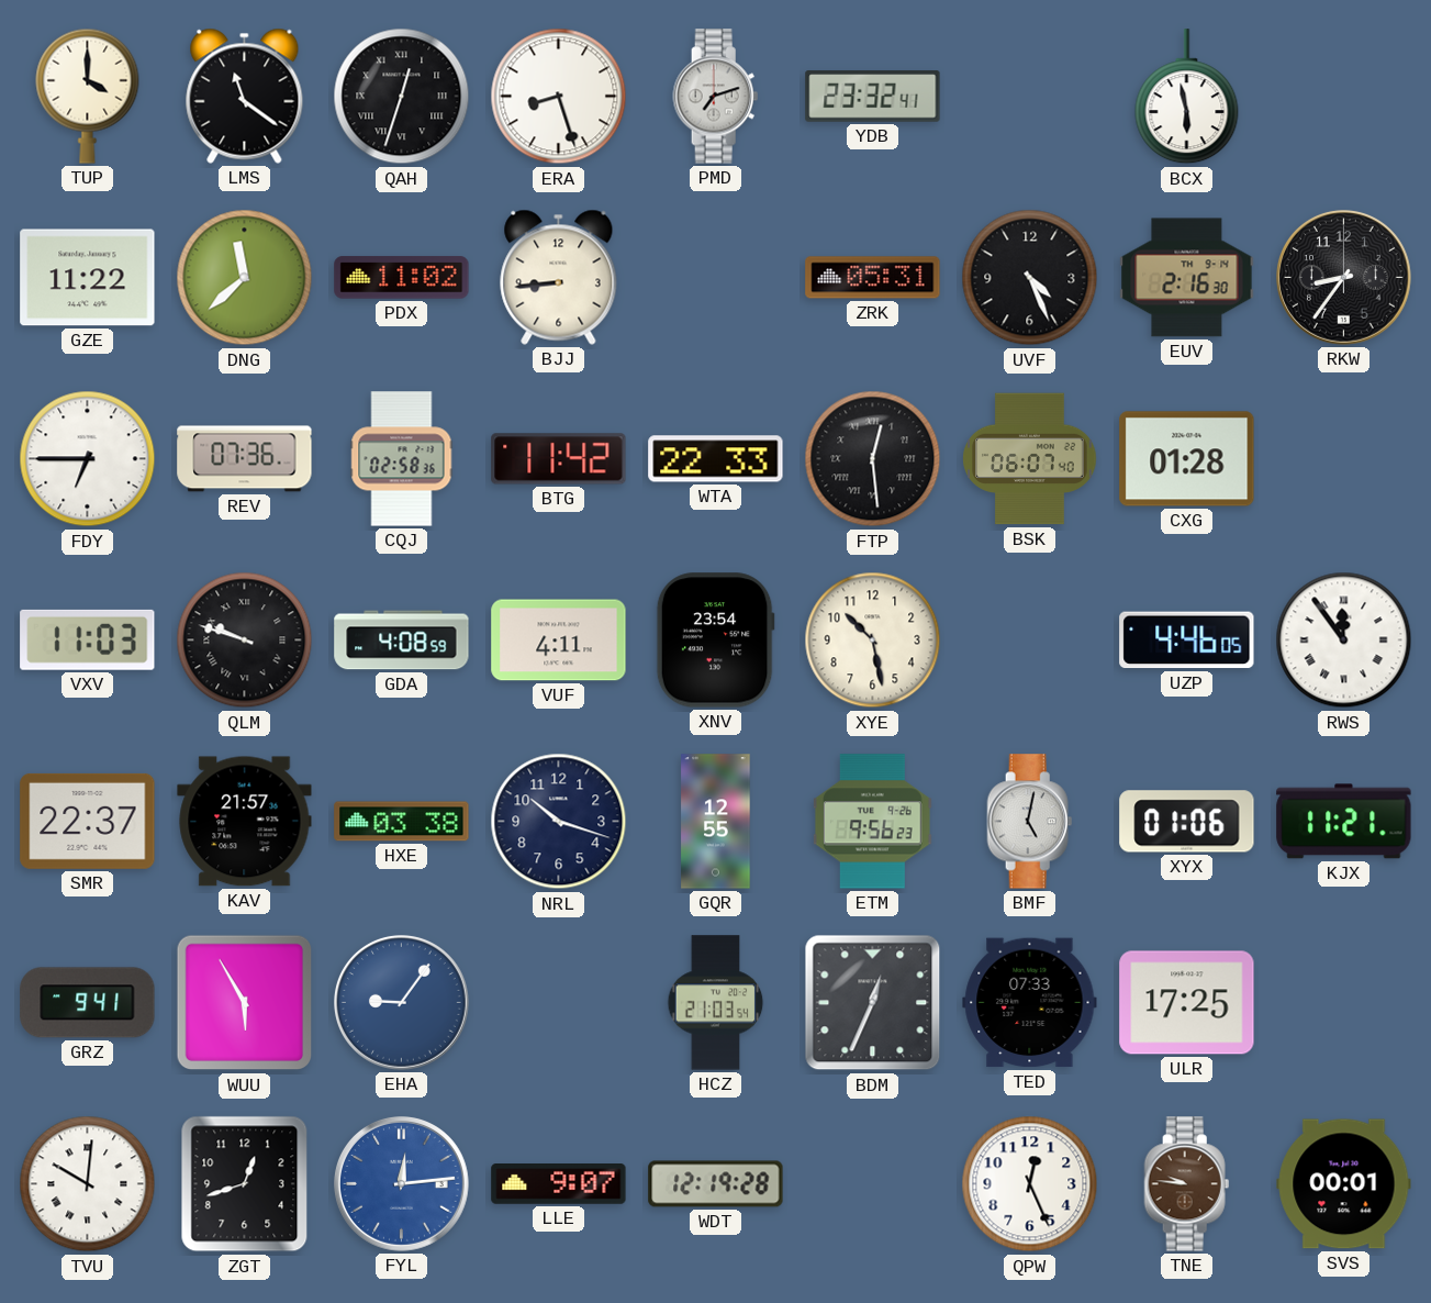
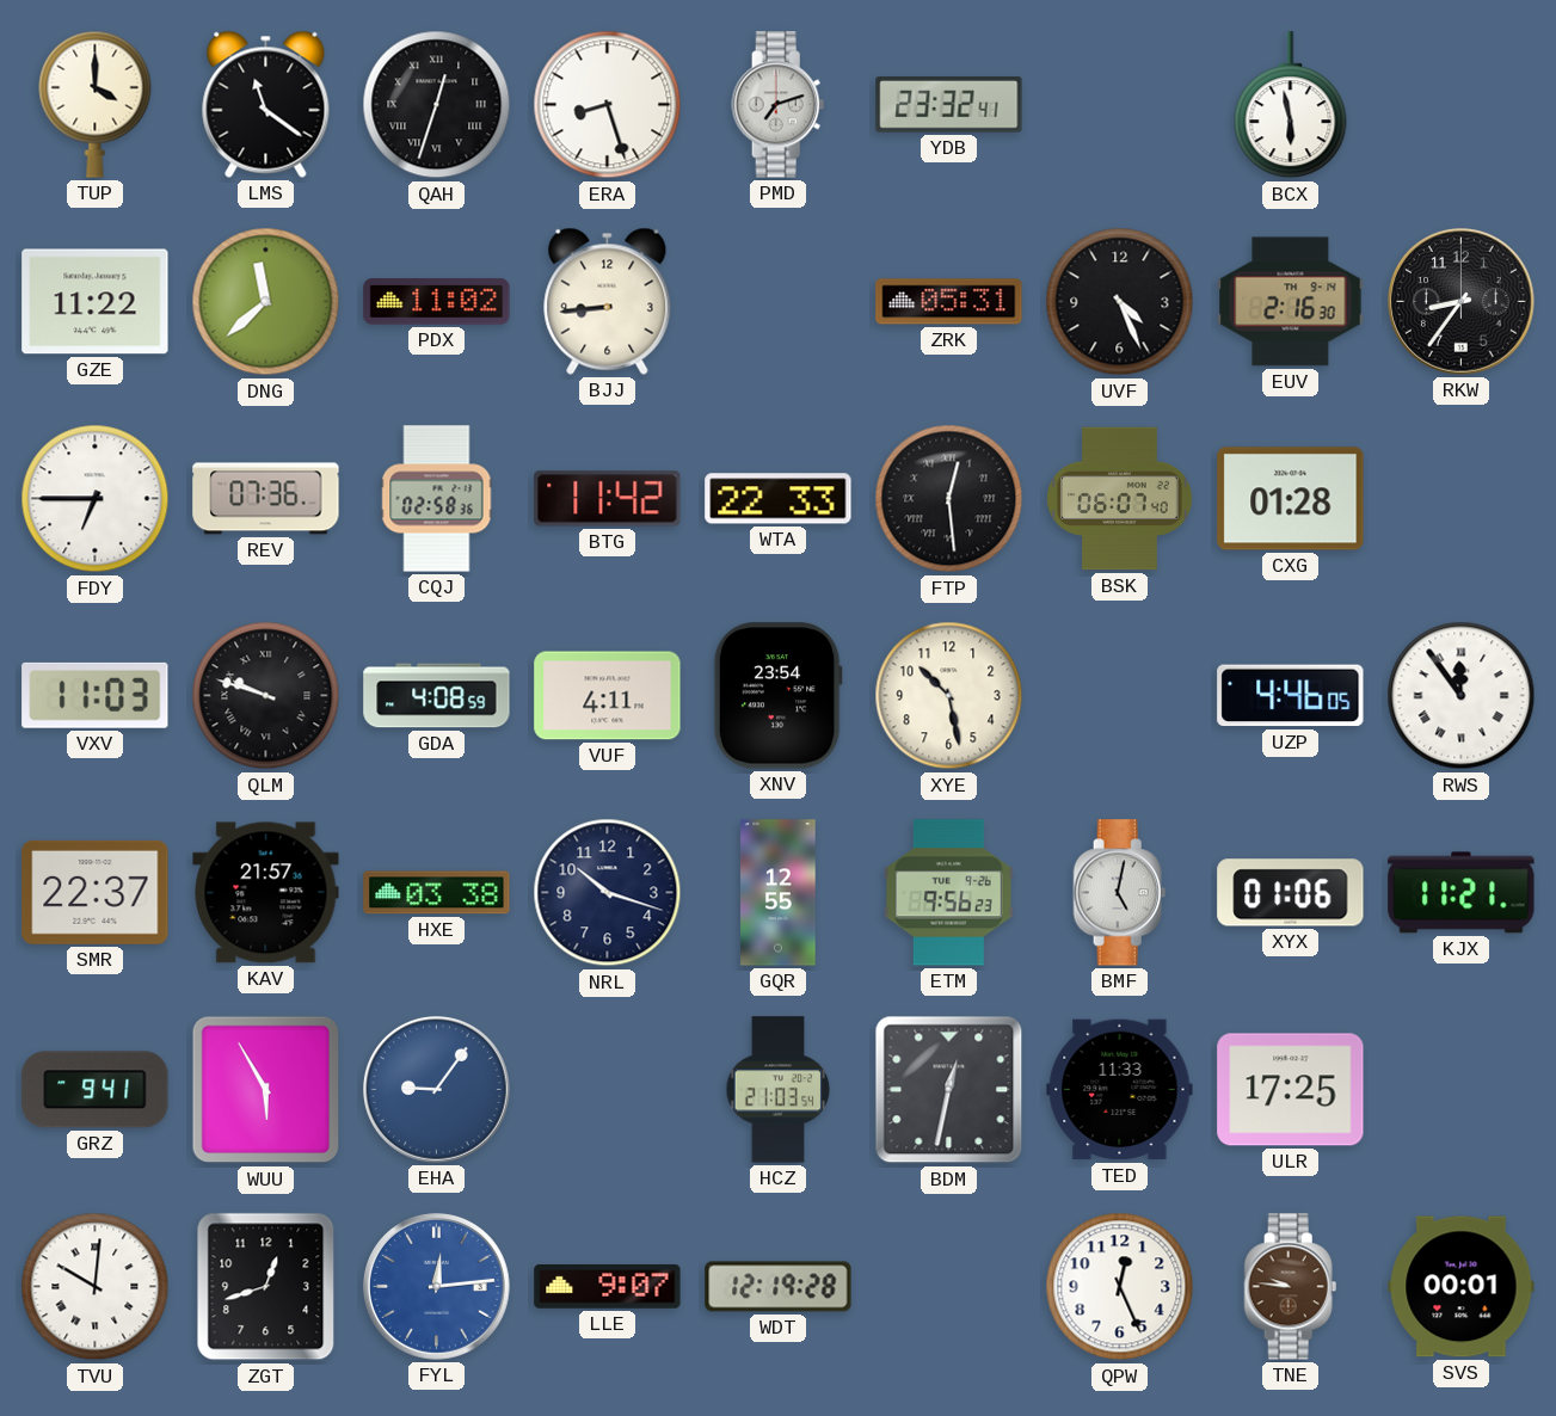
BDM: 12:34 -> 12:32
TED: 07:33 -> 11:33
